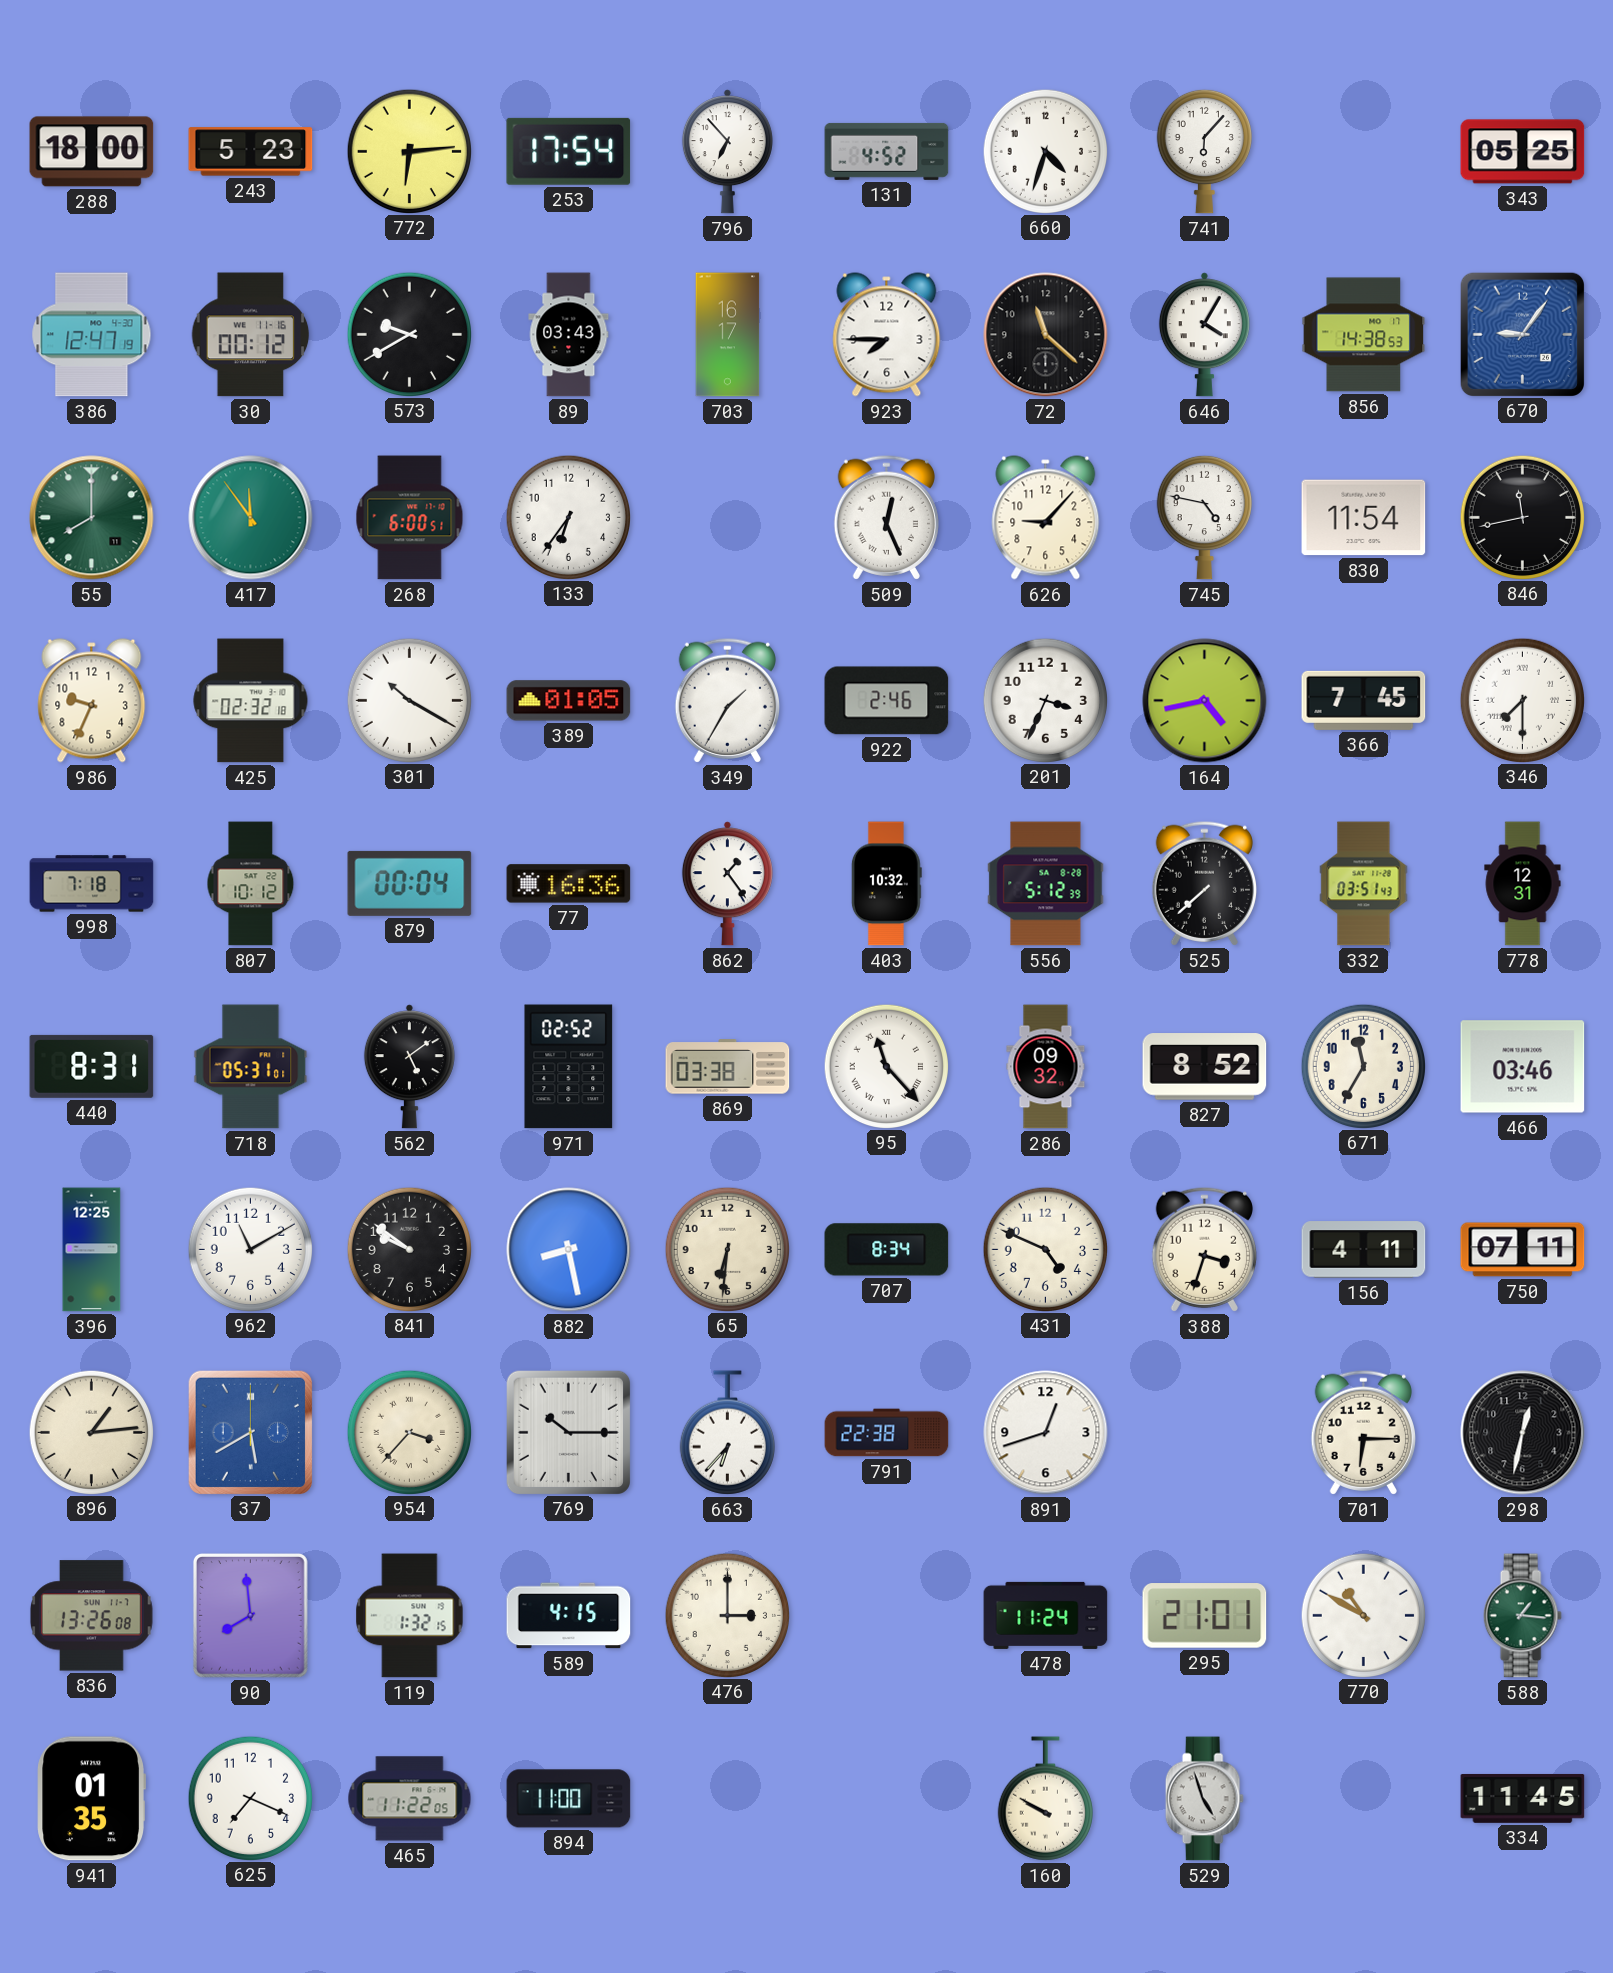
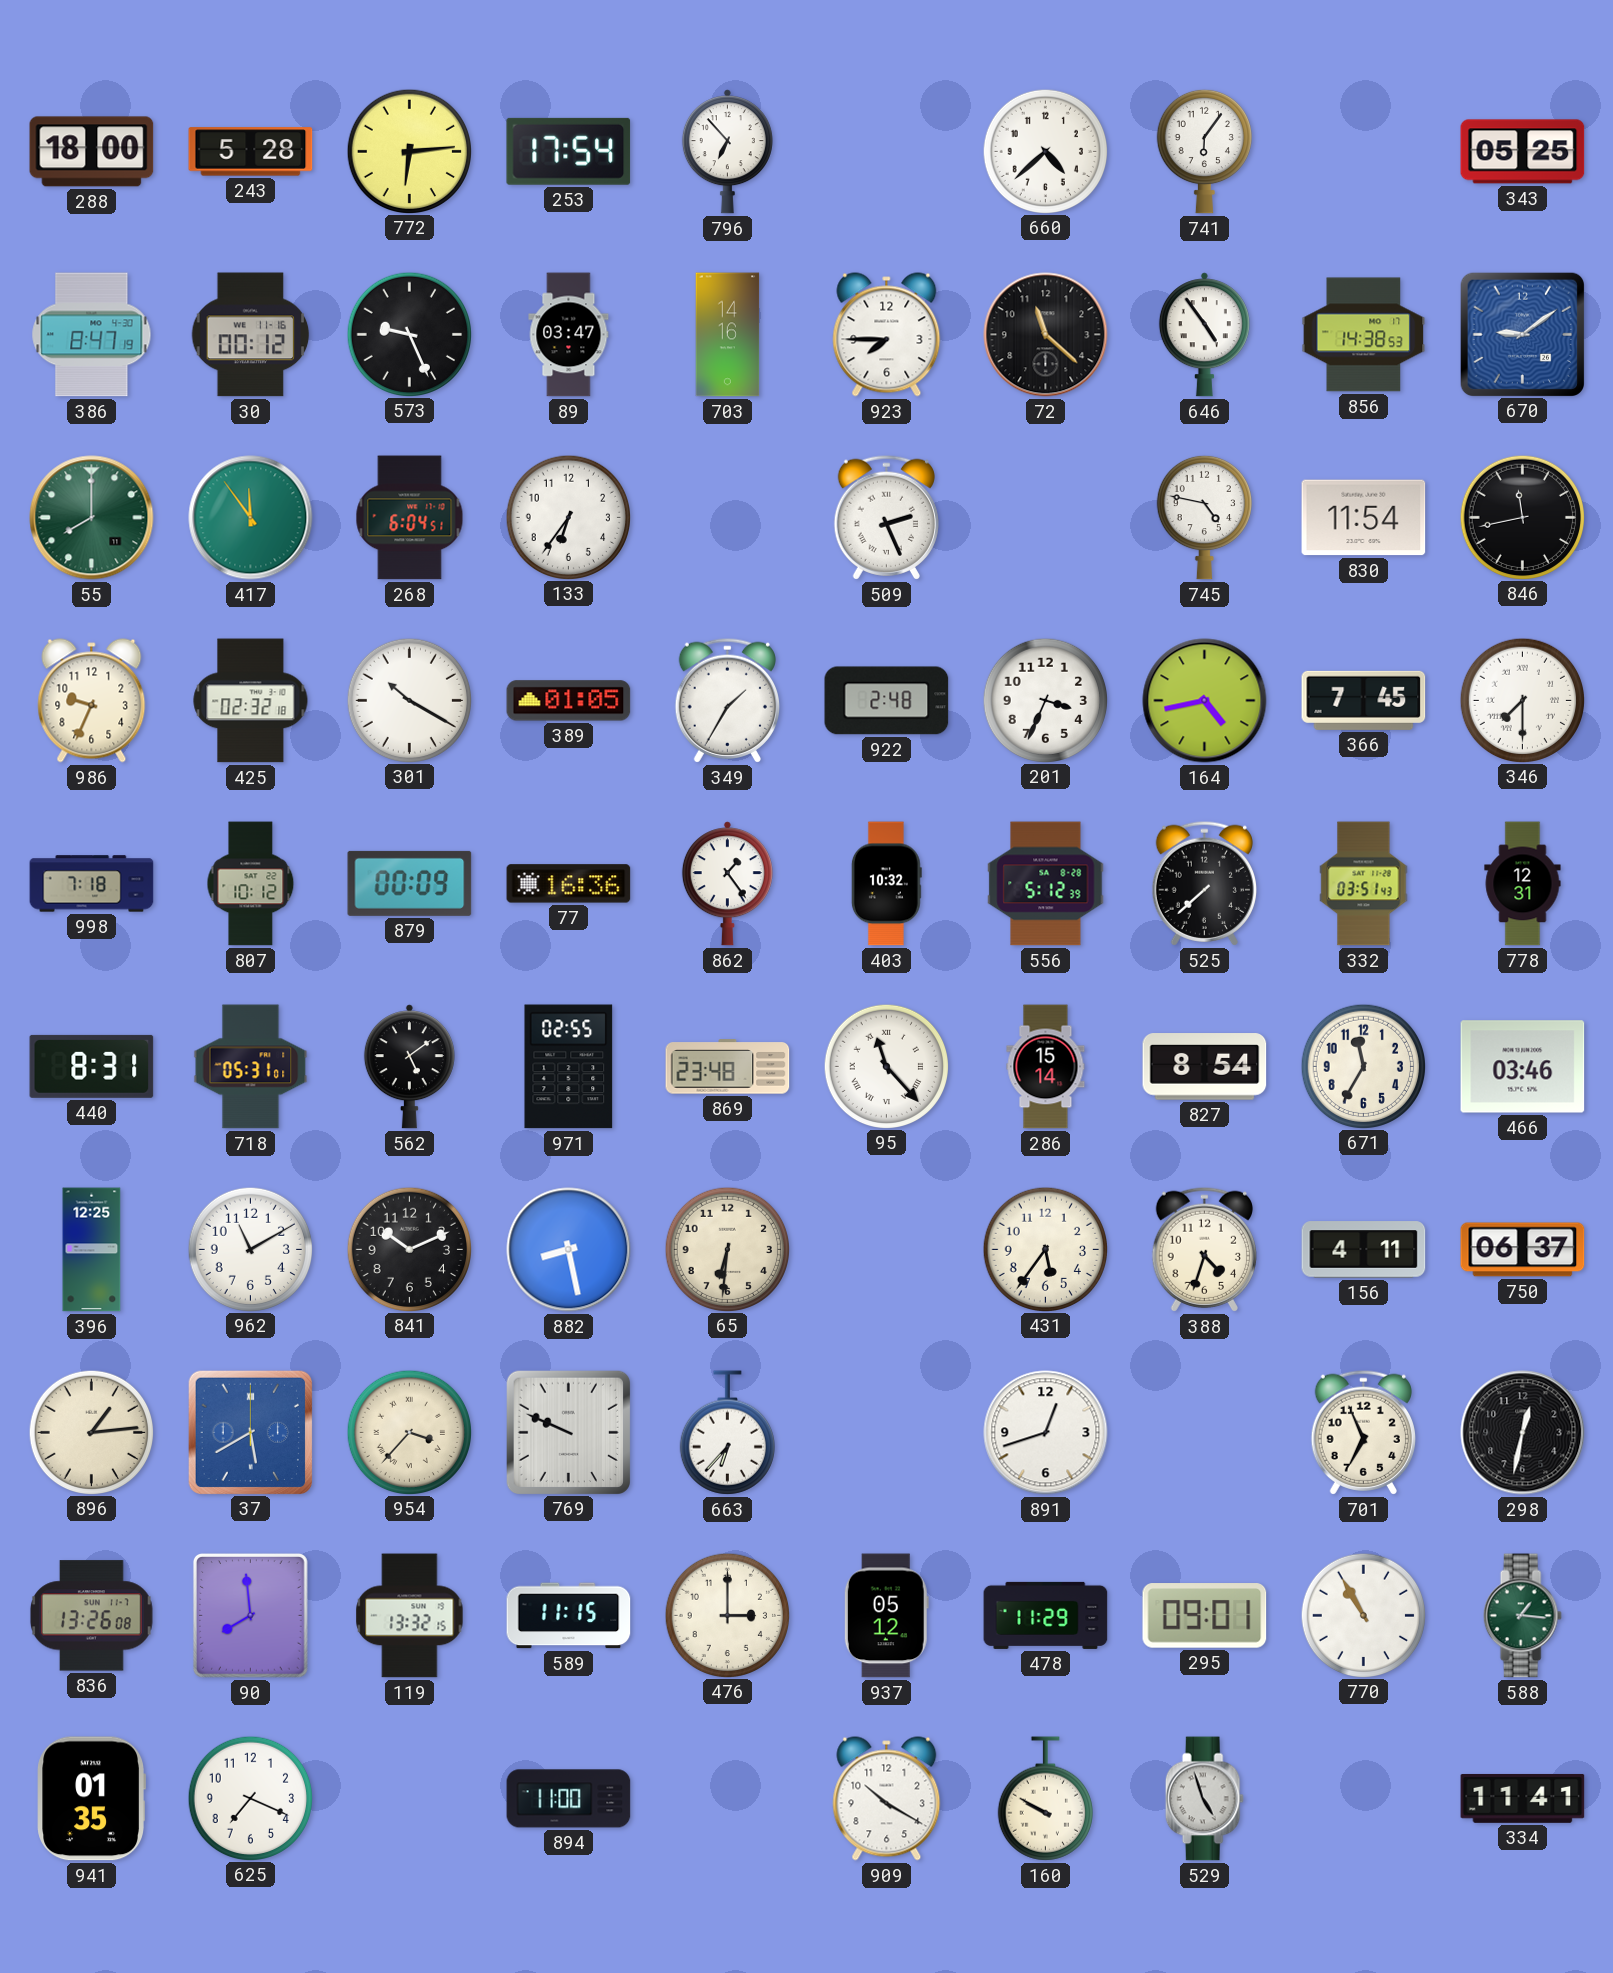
243: 5:23 -> 5:28
131: 4:52 -> none
660: 4:33 -> 4:38
741: 6:07 -> 6:06
386: 12:47 -> 8:47
573: 9:40 -> 9:26
89: 03:43 -> 03:47
703: 16:17 -> 14:16
646: 4:05 -> 4:54
670: 9:06 -> 9:09
268: 6:00 -> 6:04
509: 12:26 -> 2:26
626: 9:07 -> none
922: 2:46 -> 2:48
879: 00:04 -> 00:09
971: 02:52 -> 02:55
869: 03:38 -> 23:48
286: 09:32 -> 15:14
827: 8:52 -> 8:54
841: 9:51 -> 10:11
707: 8:34 -> none
431: 4:49 -> 5:36
388: 3:33 -> 4:33
750: 07:11 -> 06:37
769: 10:15 -> 9:49
791: 22:38 -> none
701: 6:15 -> 6:56
119: 1:32 -> 13:32
589: 4:15 -> 11:15
937: none -> 05:12
478: 11:24 -> 11:29
295: 21:01 -> 09:01
770: 10:50 -> 10:55
465: 11:22 -> none
909: none -> 10:20
334: 11:45 -> 11:41
